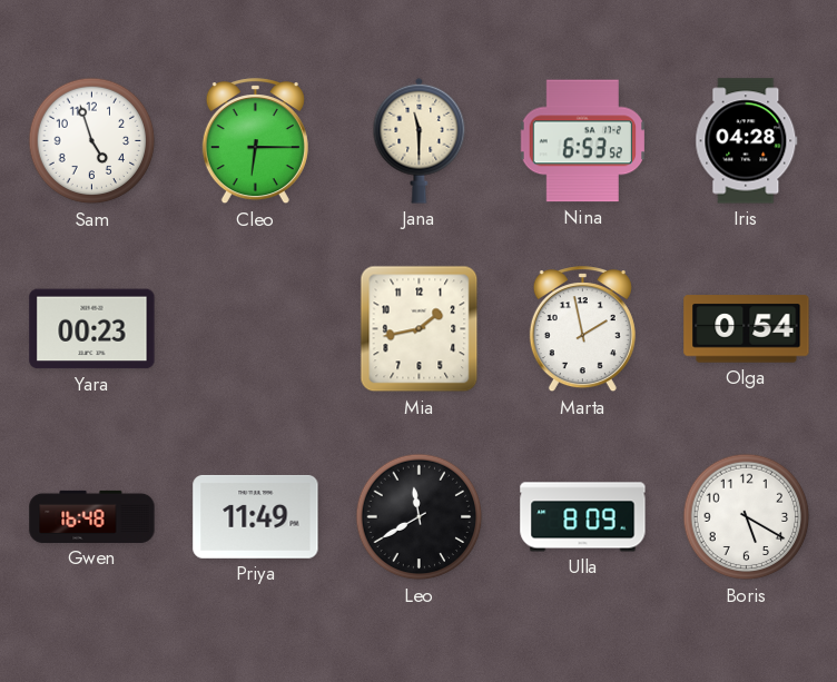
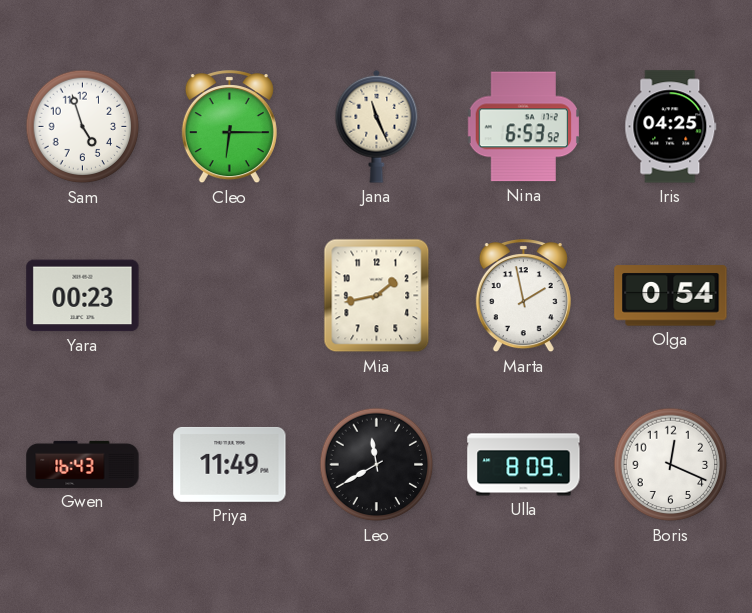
Jana: 11:30 -> 11:26
Iris: 04:28 -> 04:25
Gwen: 16:48 -> 16:43
Boris: 5:20 -> 12:19
